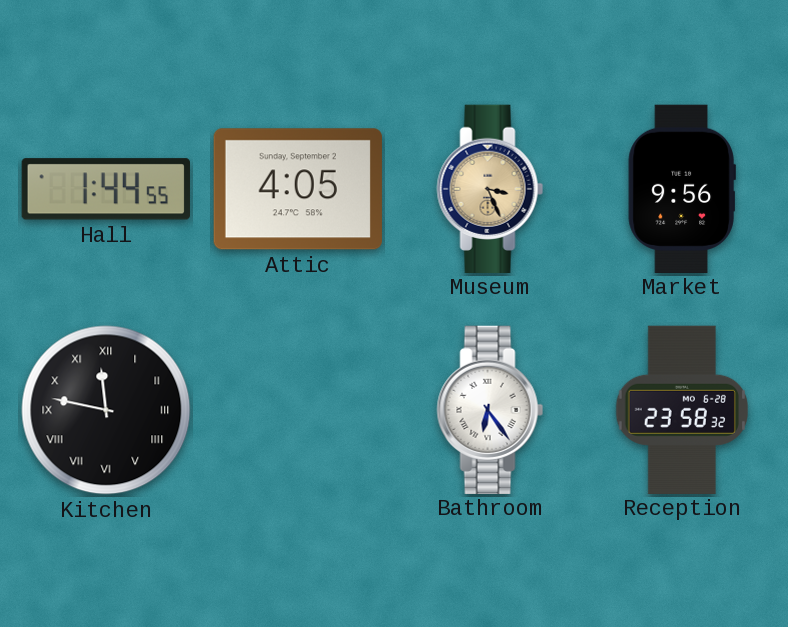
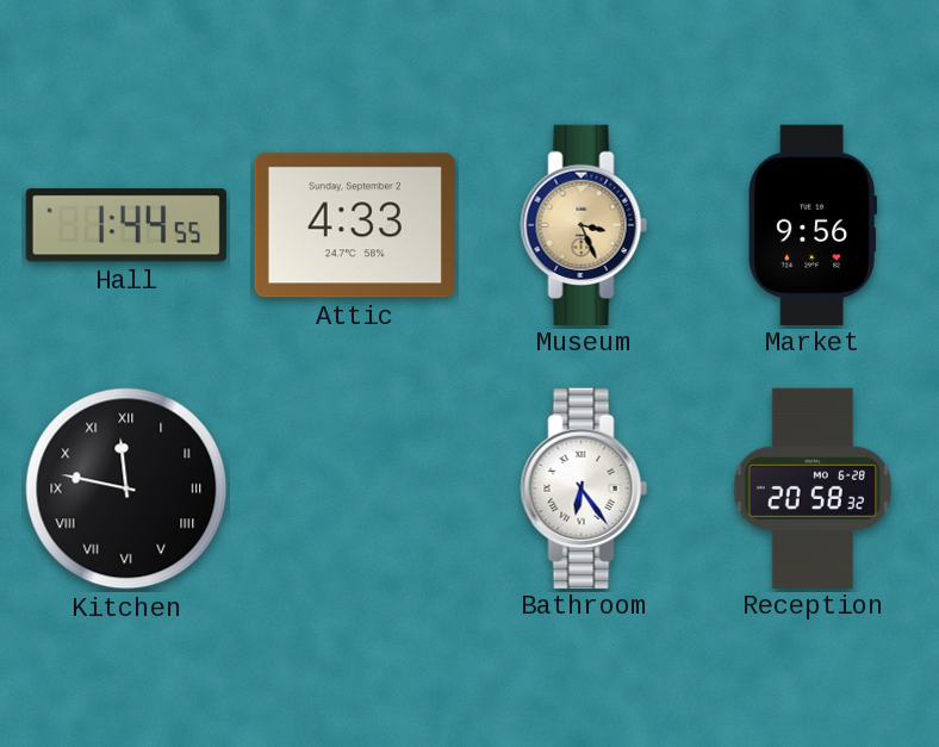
Attic: 4:05 -> 4:33
Reception: 23:58 -> 20:58
